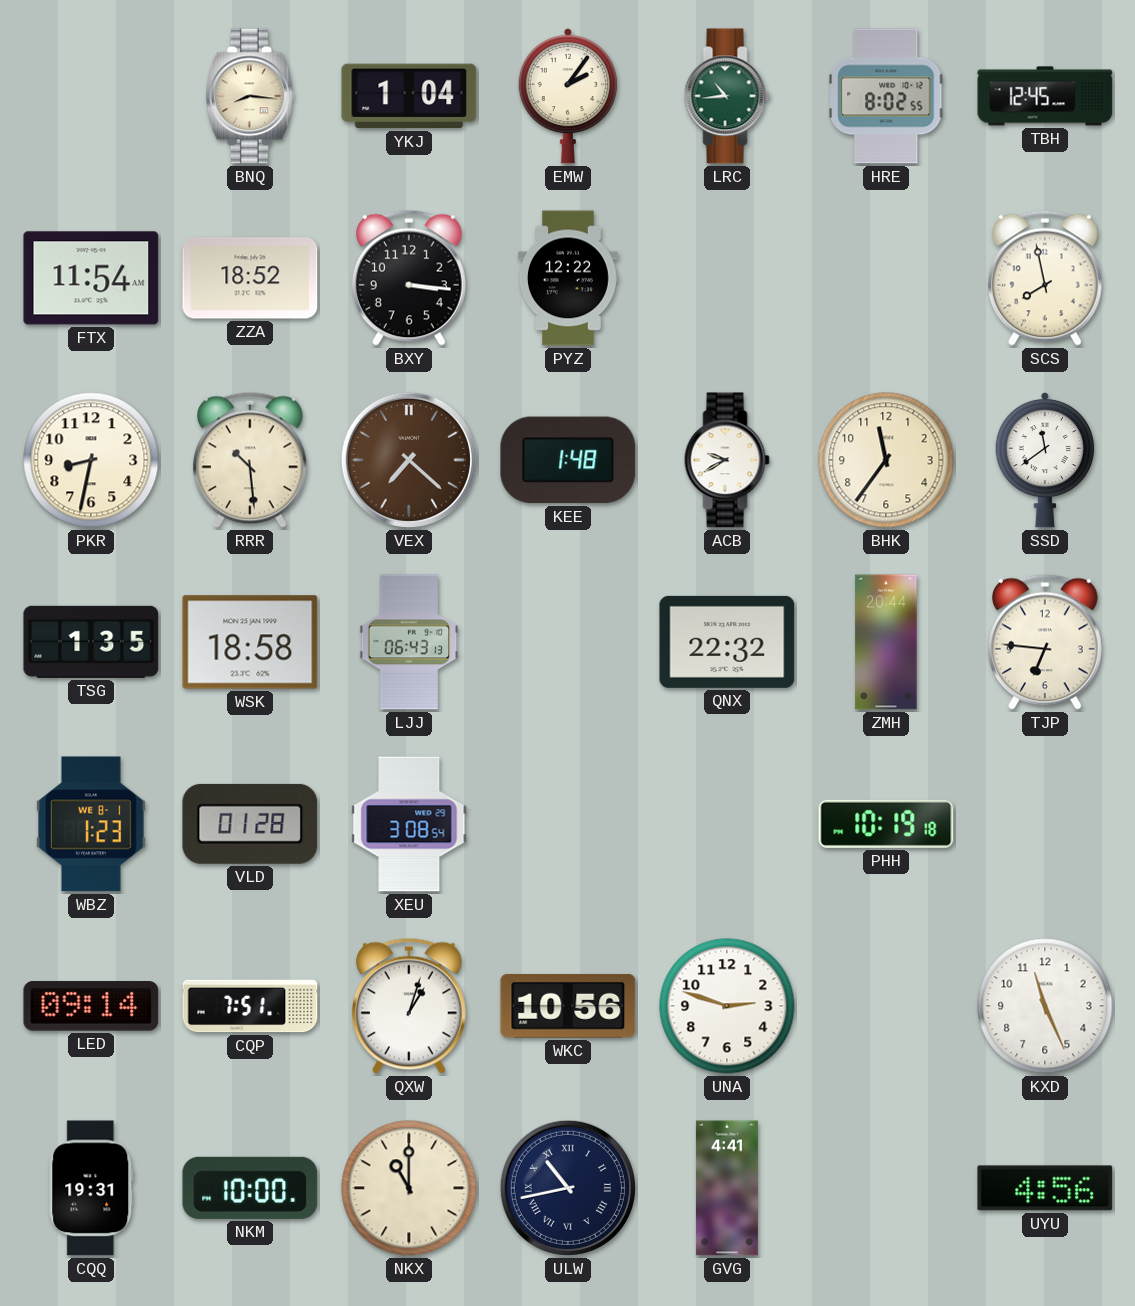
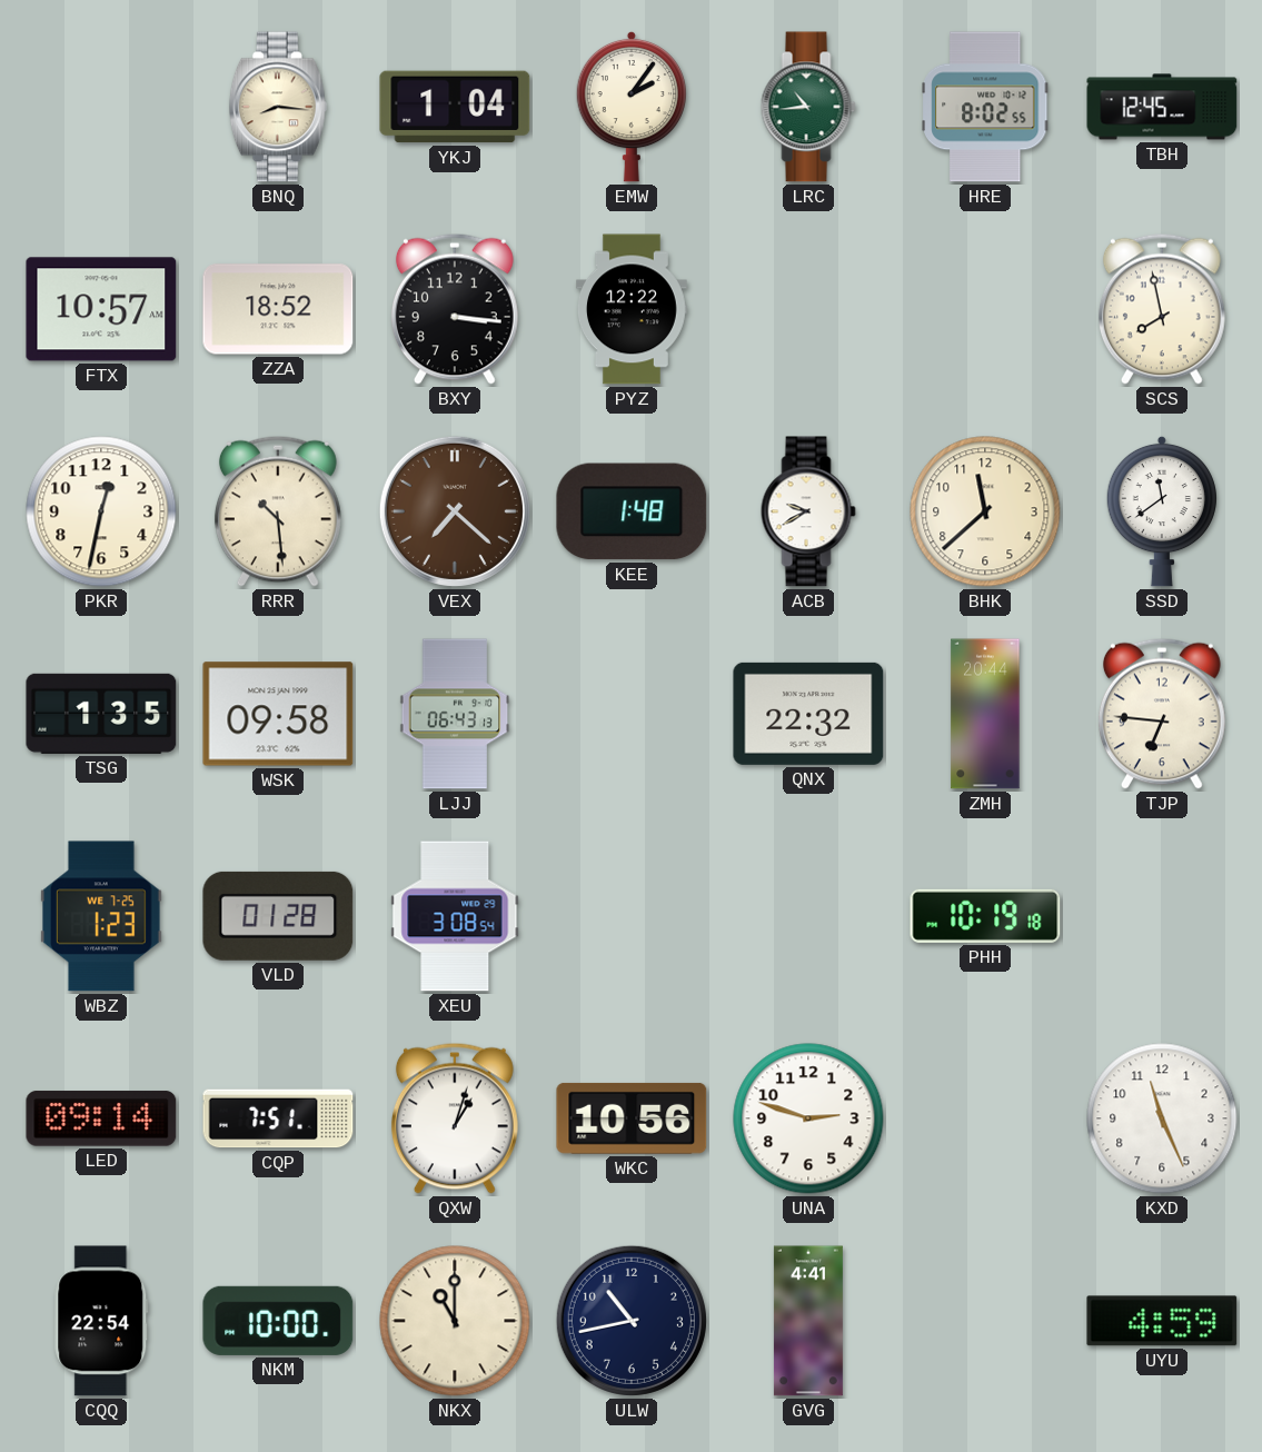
FTX: 11:54 -> 10:57
PKR: 8:32 -> 12:32
BHK: 11:36 -> 11:38
WSK: 18:58 -> 09:58
WBZ date: WE 8-1 -> WE 7-25
CQQ: 19:31 -> 22:54
ULW numerals: Roman -> Arabic
UYU: 4:56 -> 4:59
